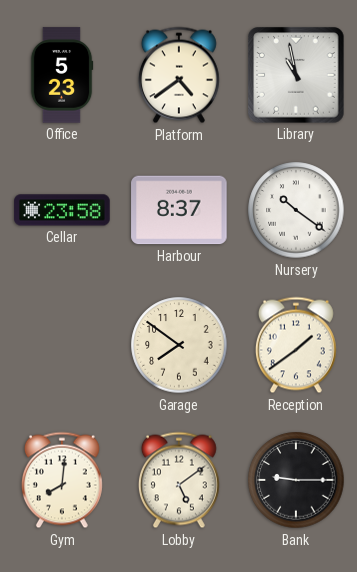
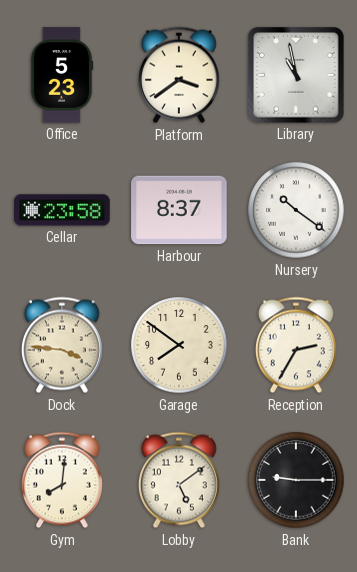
Platform: 4:39 -> 3:39
Dock: none -> 3:46
Reception: 1:39 -> 2:35
